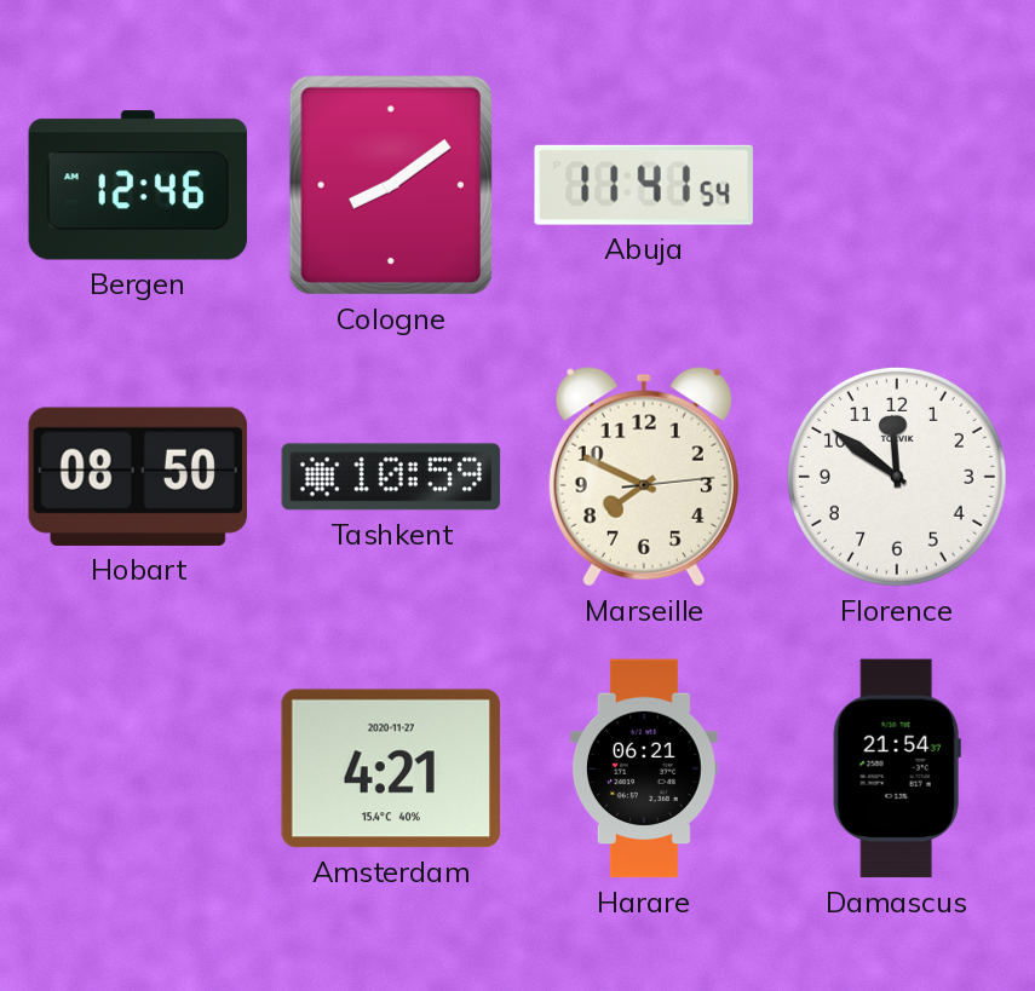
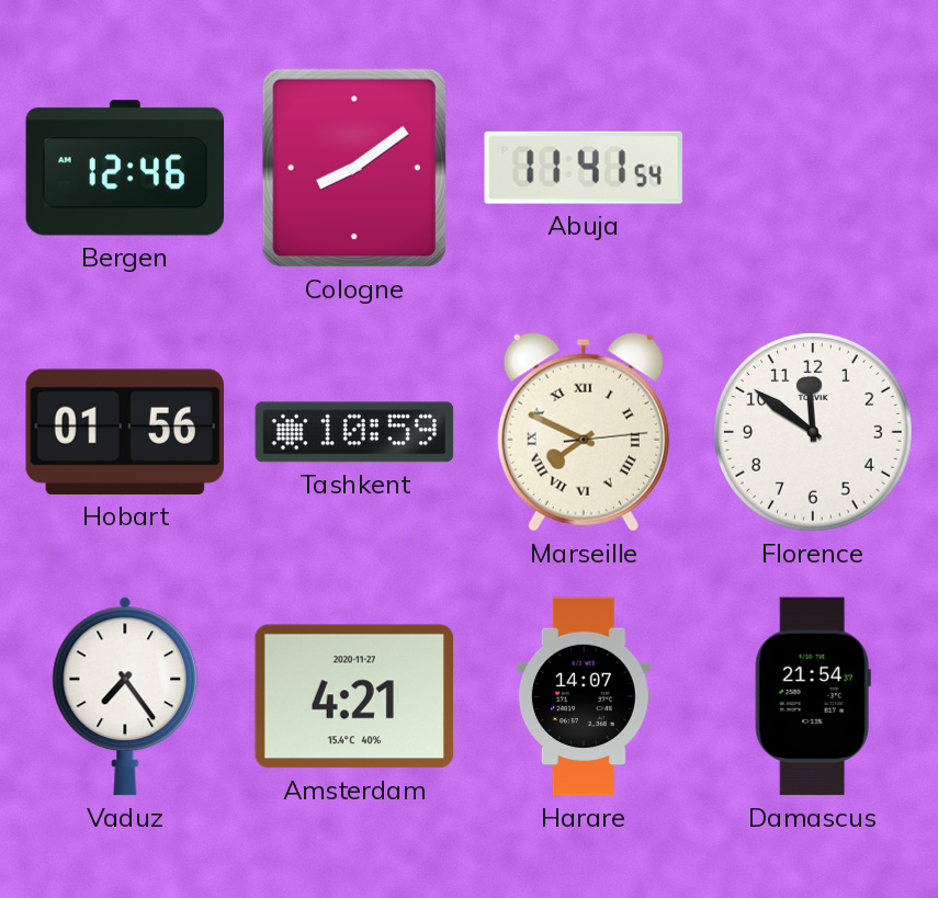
Hobart: 08:50 -> 01:56
Marseille numerals: Arabic -> Roman
Vaduz: none -> 7:24
Harare: 06:21 -> 14:07
